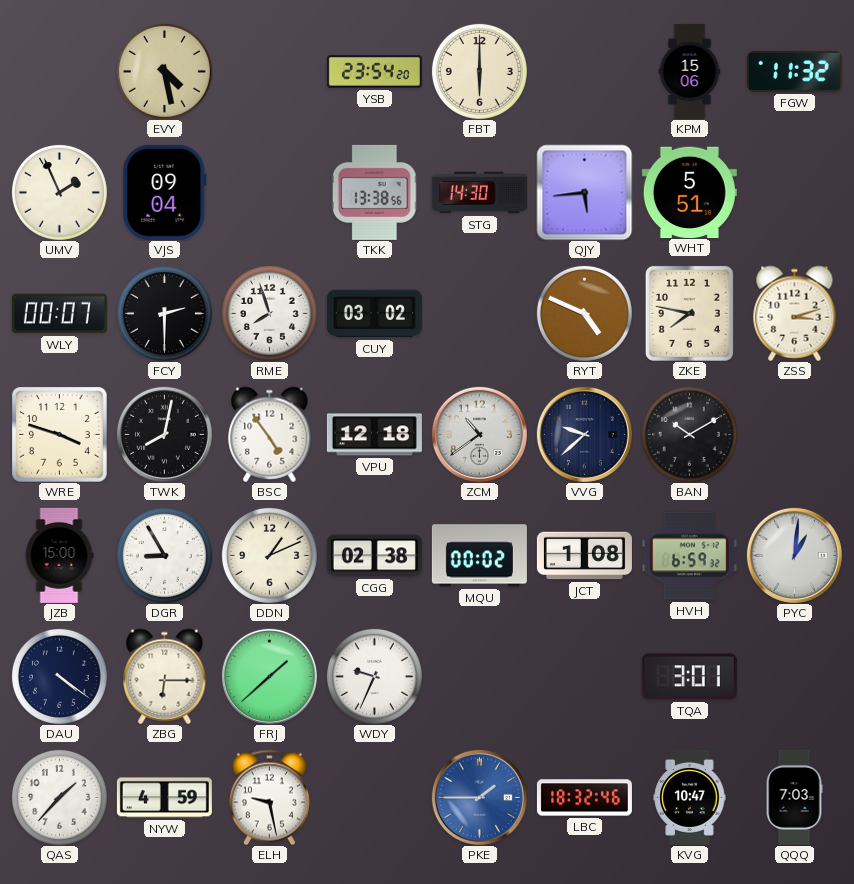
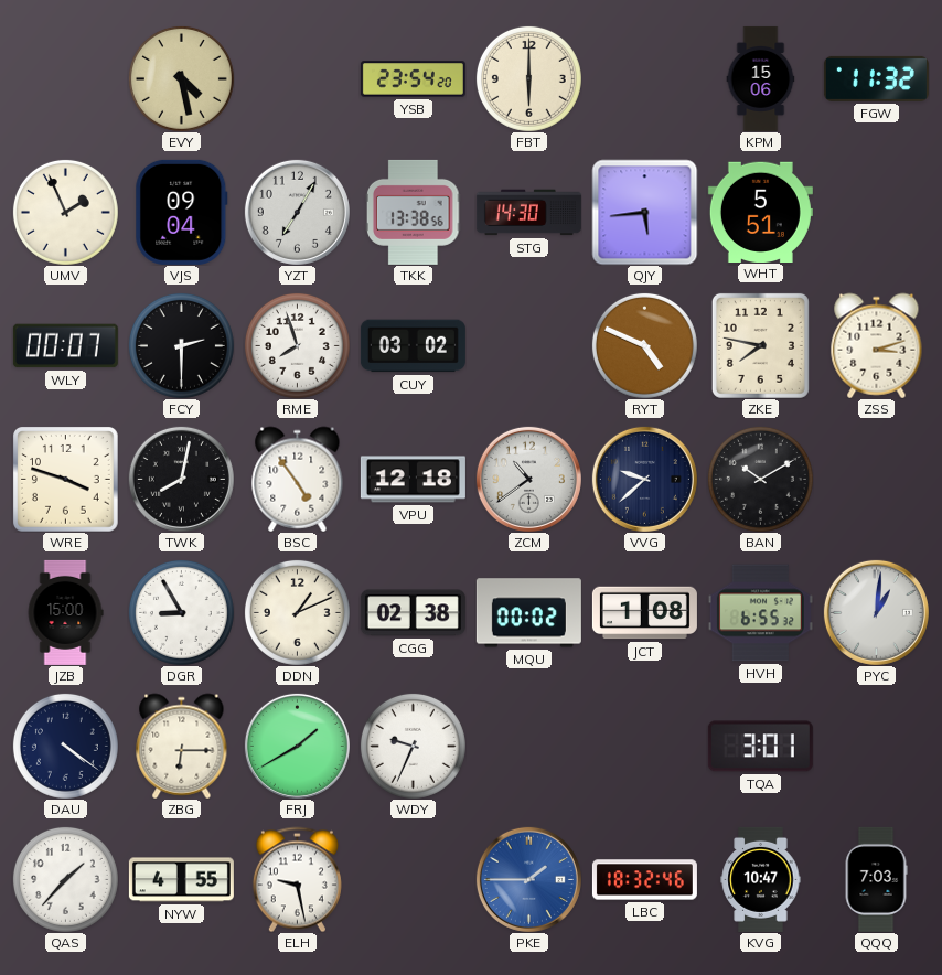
YZT: none -> 7:05
HVH: 6:59 -> 6:55
FRJ: 1:38 -> 1:40
NYW: 4:59 -> 4:55
